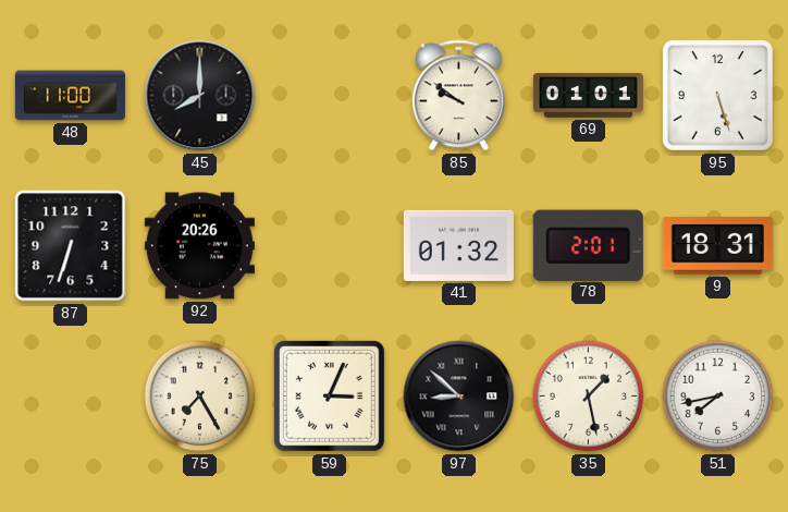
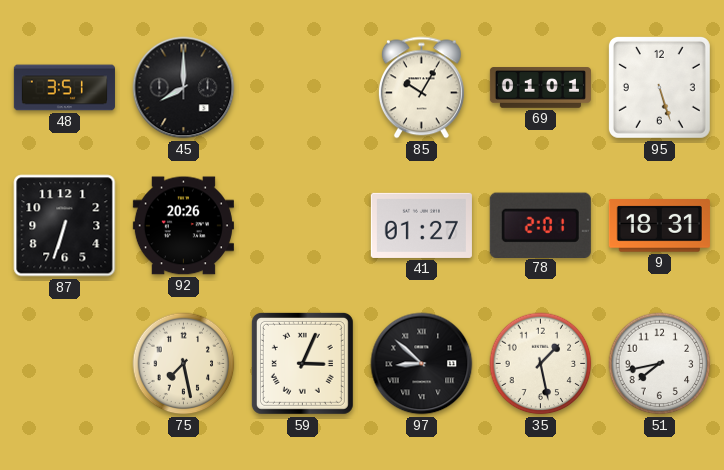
48: 11:00 -> 3:51
85: 9:51 -> 10:05
41: 01:32 -> 01:27
75: 7:25 -> 7:28
